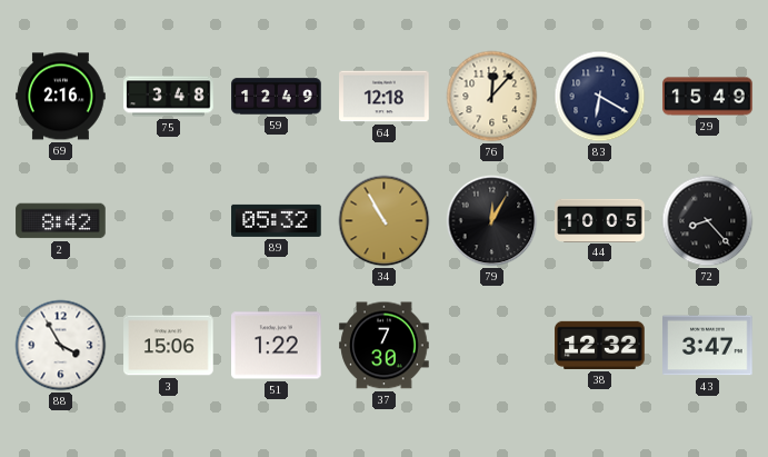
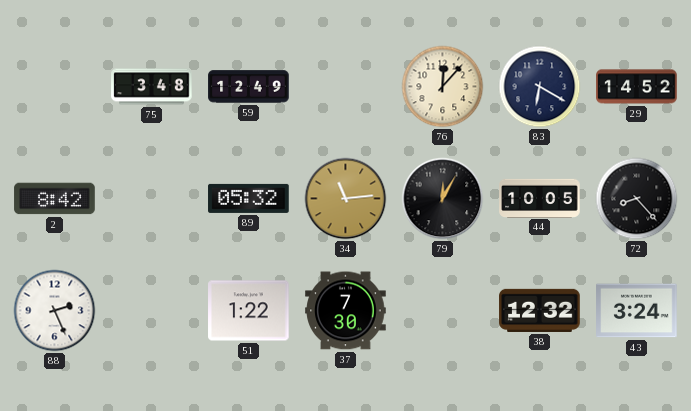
69: 2:16 -> none
64: 12:18 -> none
29: 15:49 -> 14:52
34: 10:55 -> 11:14
88: 3:55 -> 2:26
3: 15:06 -> none
43: 3:47 -> 3:24
